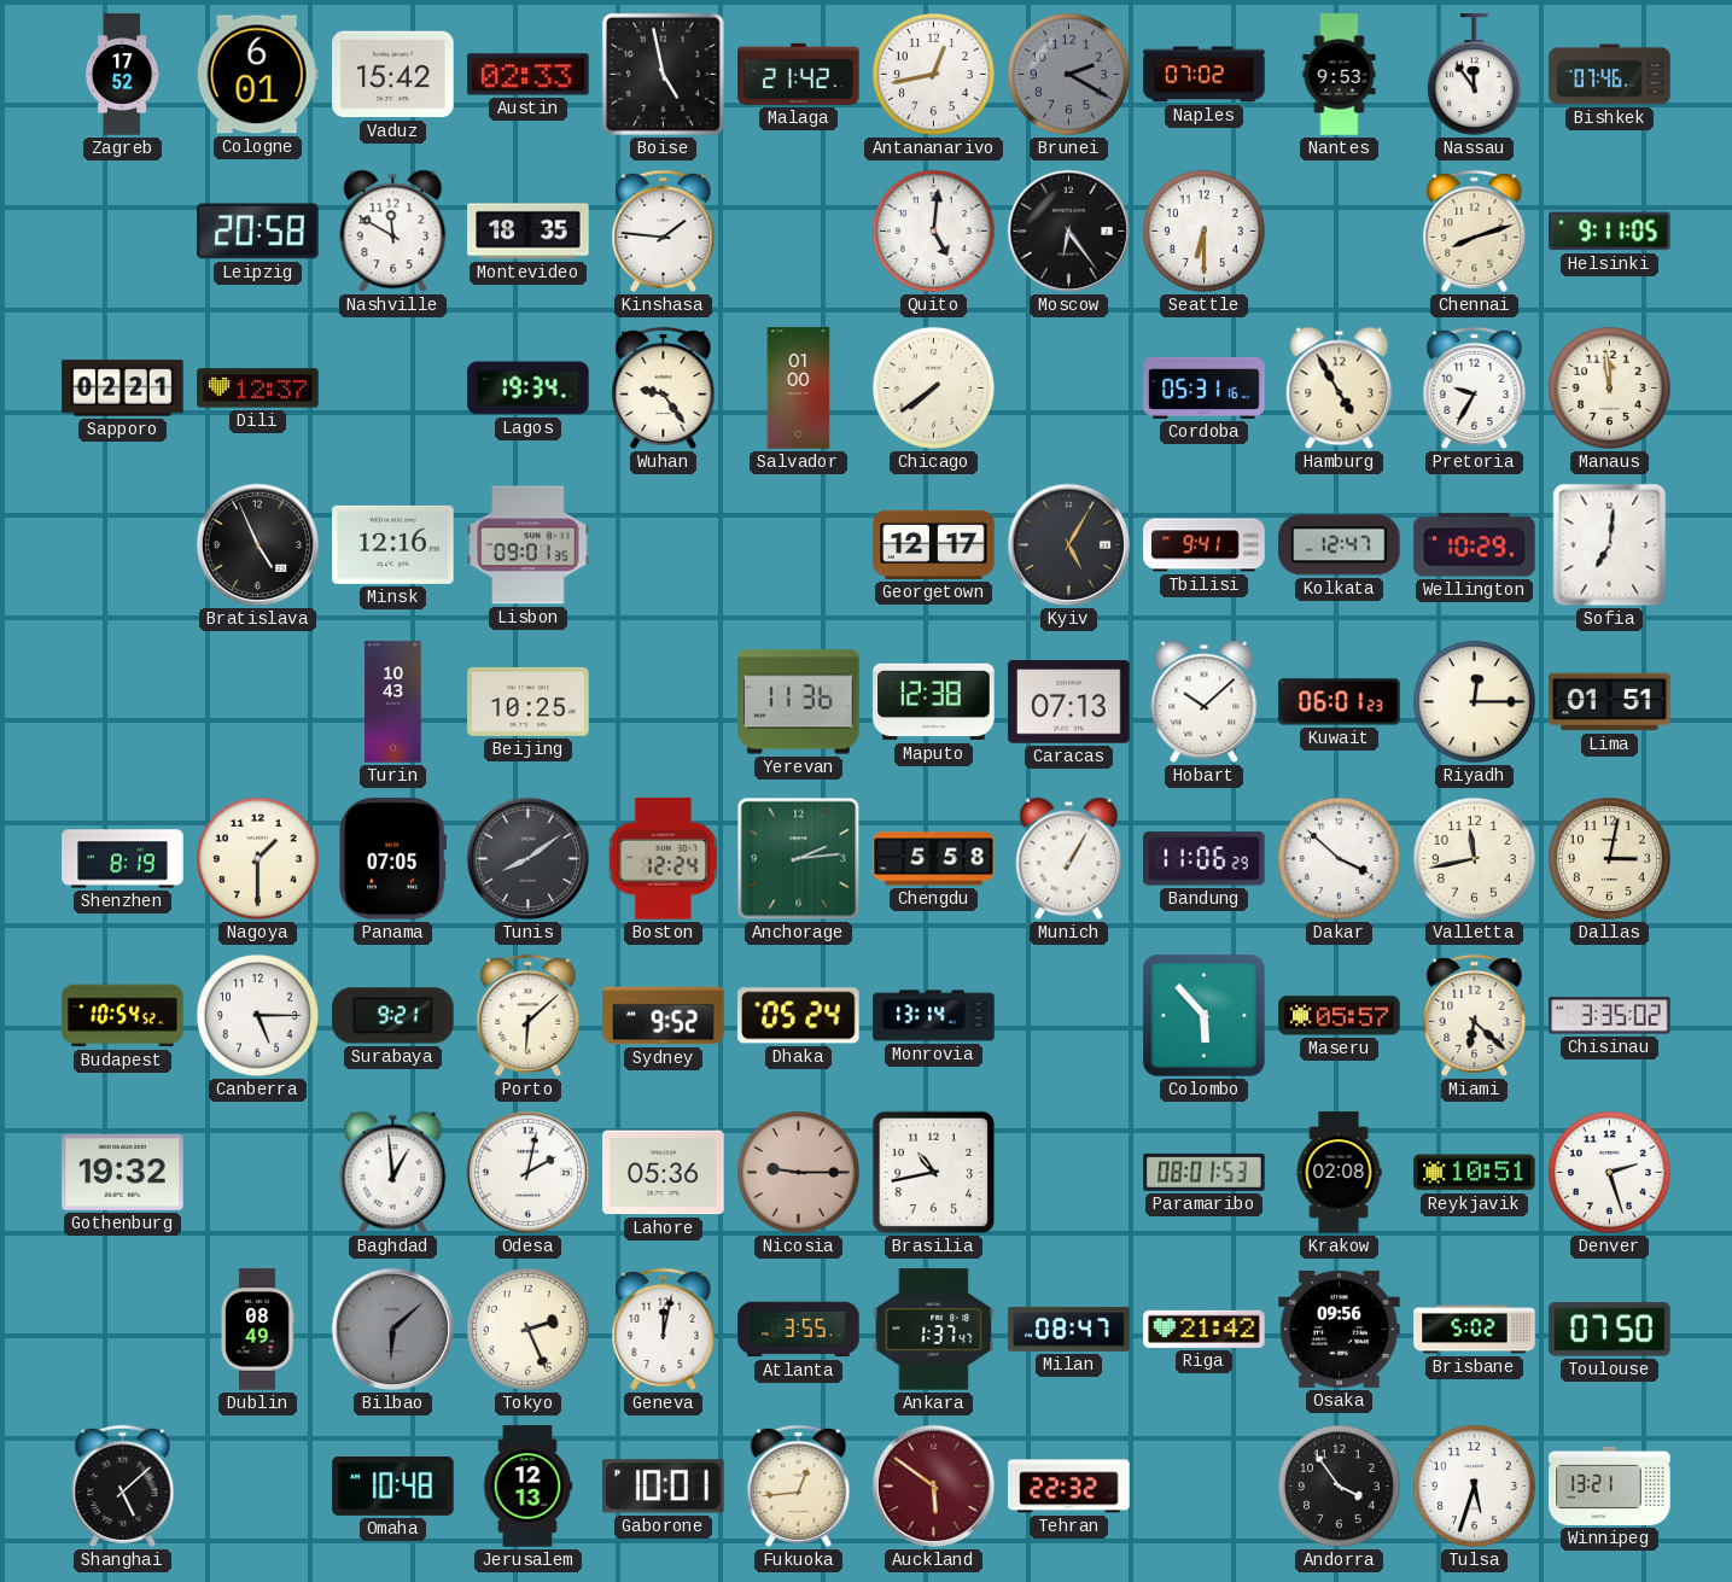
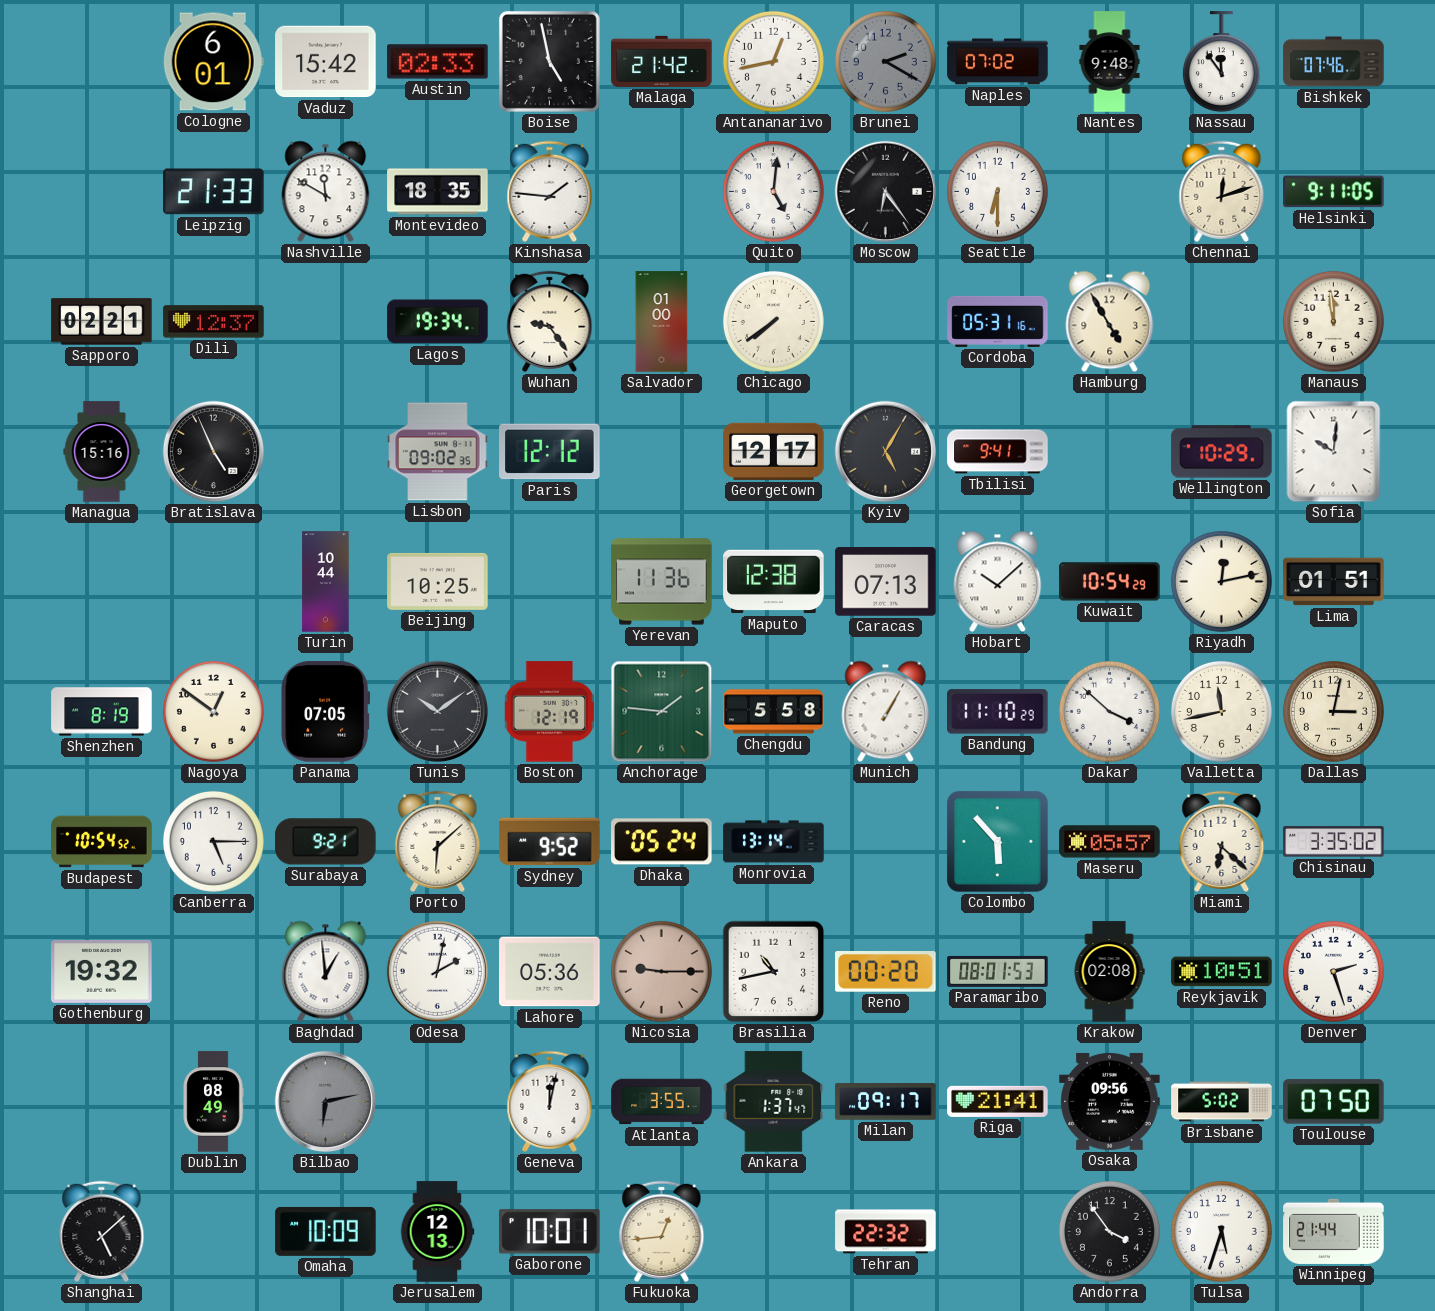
Zagreb: 17:52 -> none
Nantes: 9:53 -> 9:48
Leipzig: 20:58 -> 21:33
Chennai: 8:12 -> 12:12
Pretoria: 9:35 -> none
Managua: none -> 15:16
Minsk: 12:16 -> none
Lisbon: 09:01 -> 09:02
Paris: none -> 12:12
Kolkata: 12:47 -> none
Sofia: 7:01 -> 10:01
Turin: 10:43 -> 10:44
Kuwait: 06:01 -> 10:54
Riyadh: 12:15 -> 12:13
Nagoya: 1:30 -> 12:51
Tunis: 8:09 -> 10:09
Boston: 12:24 -> 12:19
Anchorage: 2:14 -> 1:46
Bandung: 11:06 -> 11:10
Reno: none -> 00:20
Bilbao: 6:08 -> 6:13
Tokyo: 2:26 -> none
Milan: 08:47 -> 09:17
Riga: 21:42 -> 21:41
Omaha: 10:48 -> 10:09
Auckland: 5:51 -> none
Winnipeg: 13:21 -> 21:44
